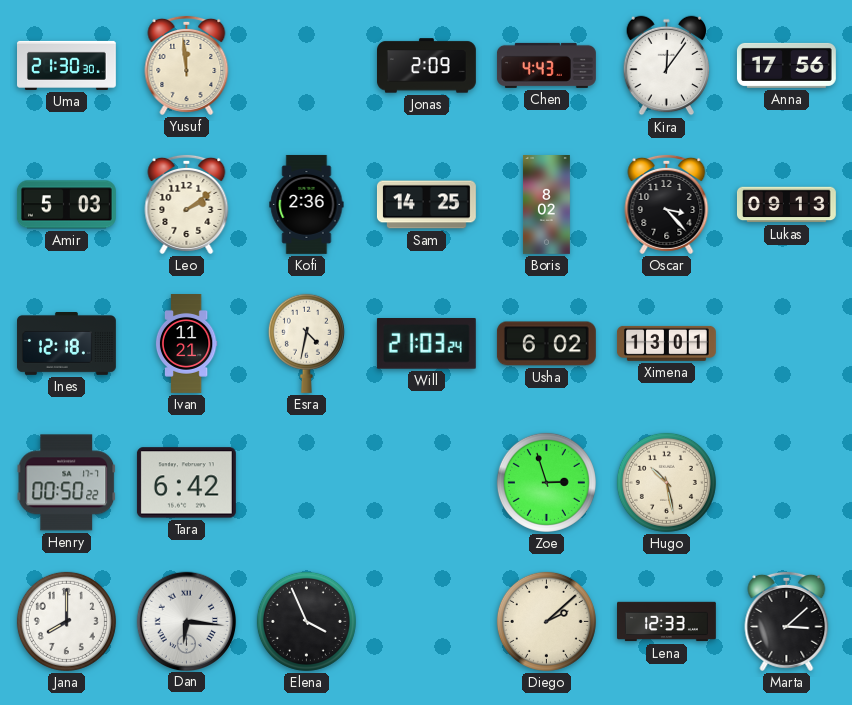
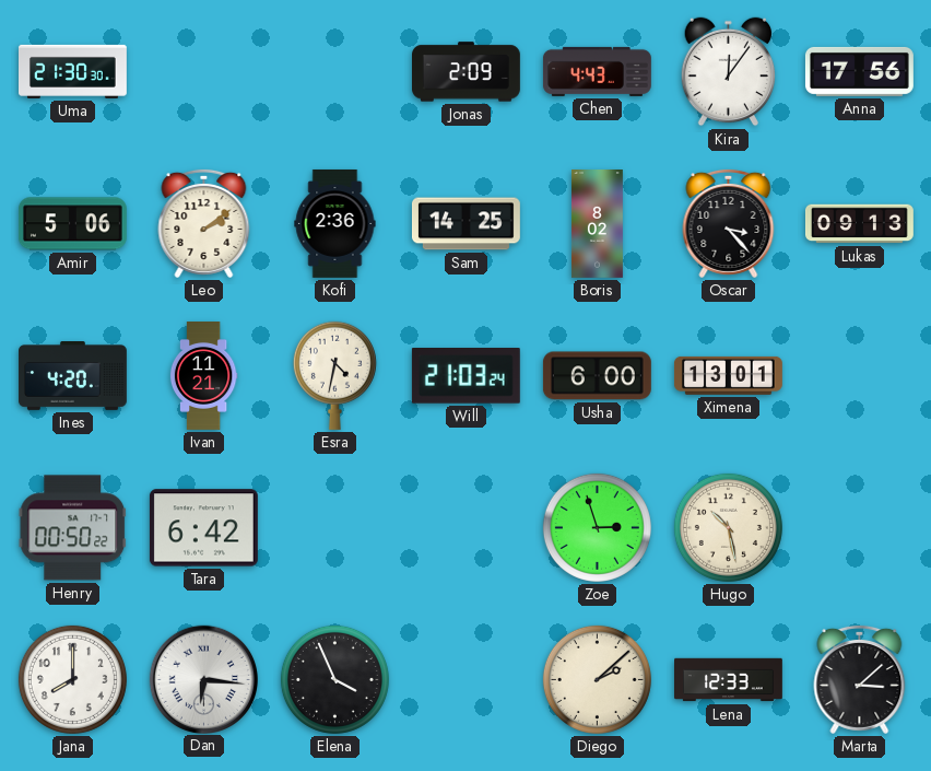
Yusuf: 11:59 -> none
Amir: 5:03 -> 5:06
Ines: 12:18 -> 4:20
Usha: 6:02 -> 6:00
